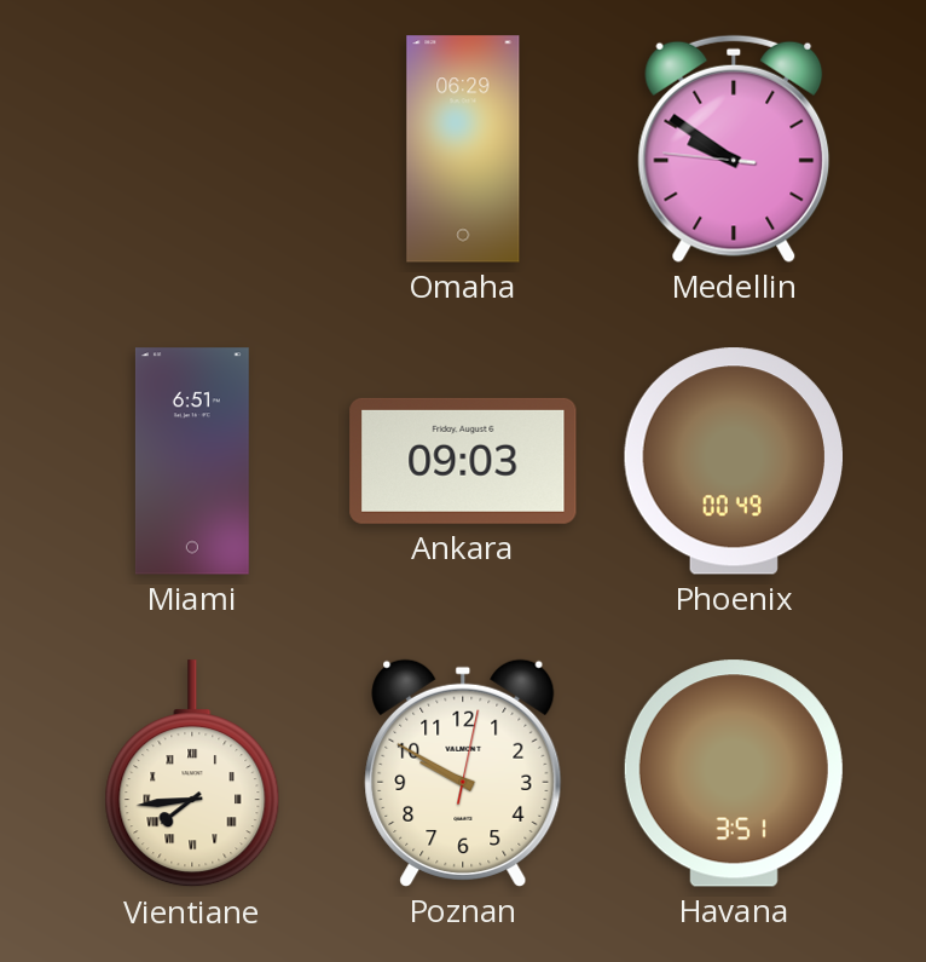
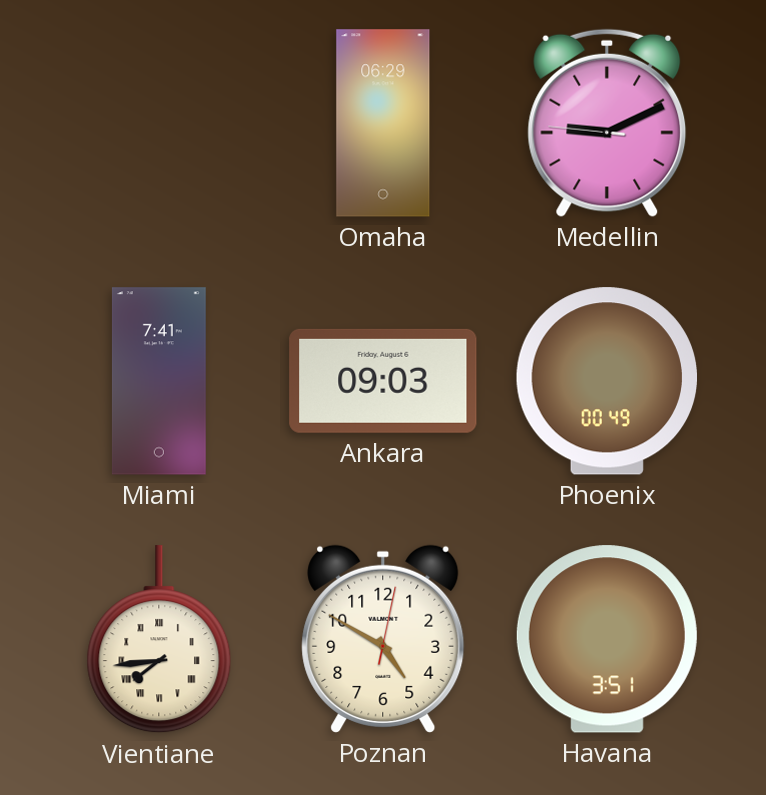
Medellin: 9:50 -> 9:10
Miami: 6:51 -> 7:41
Poznan: 9:50 -> 4:50
